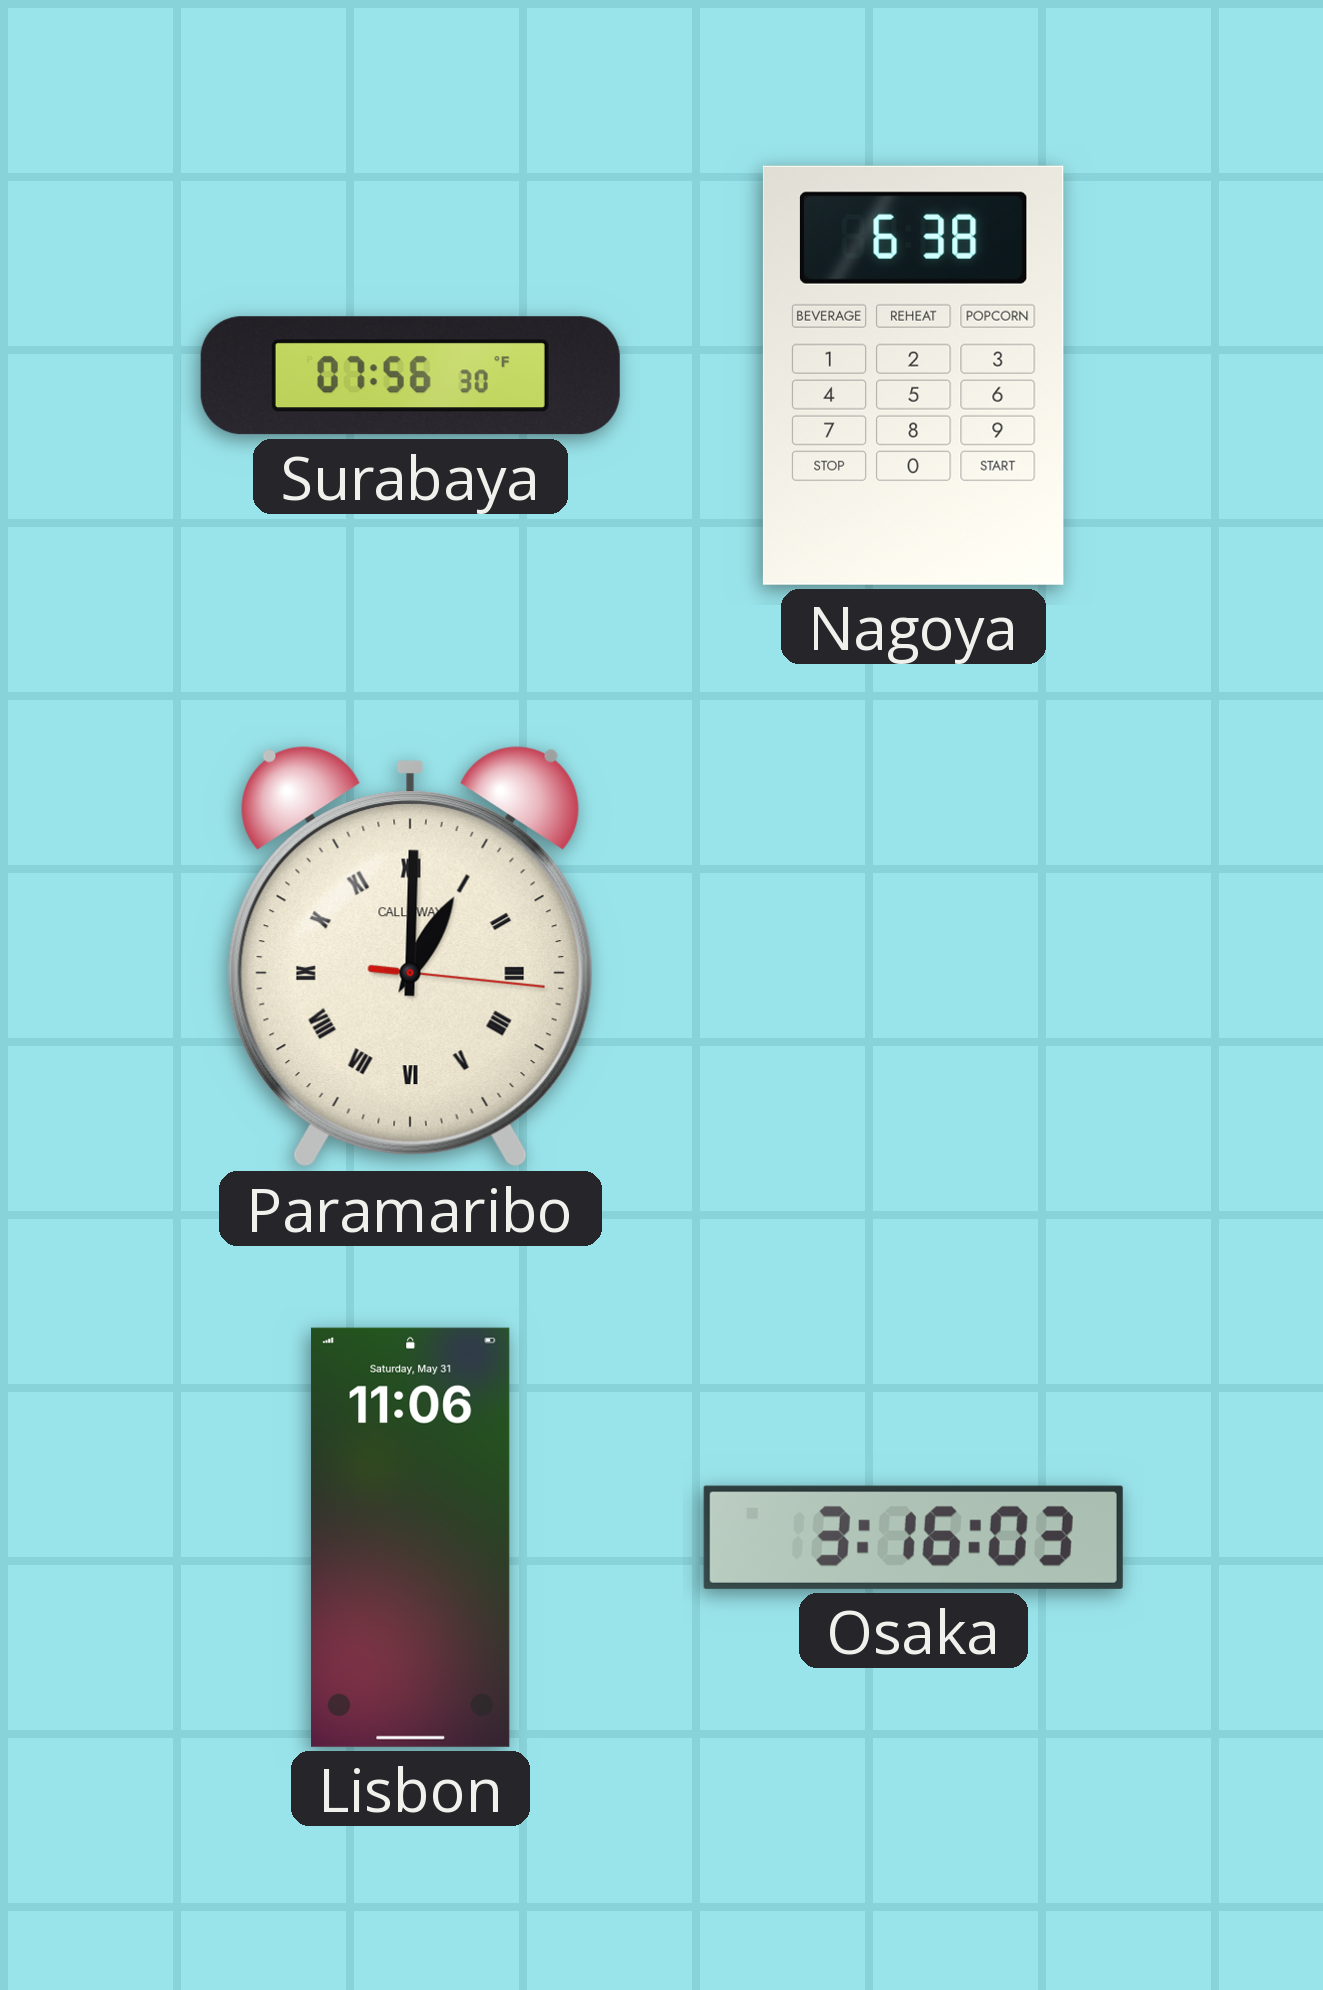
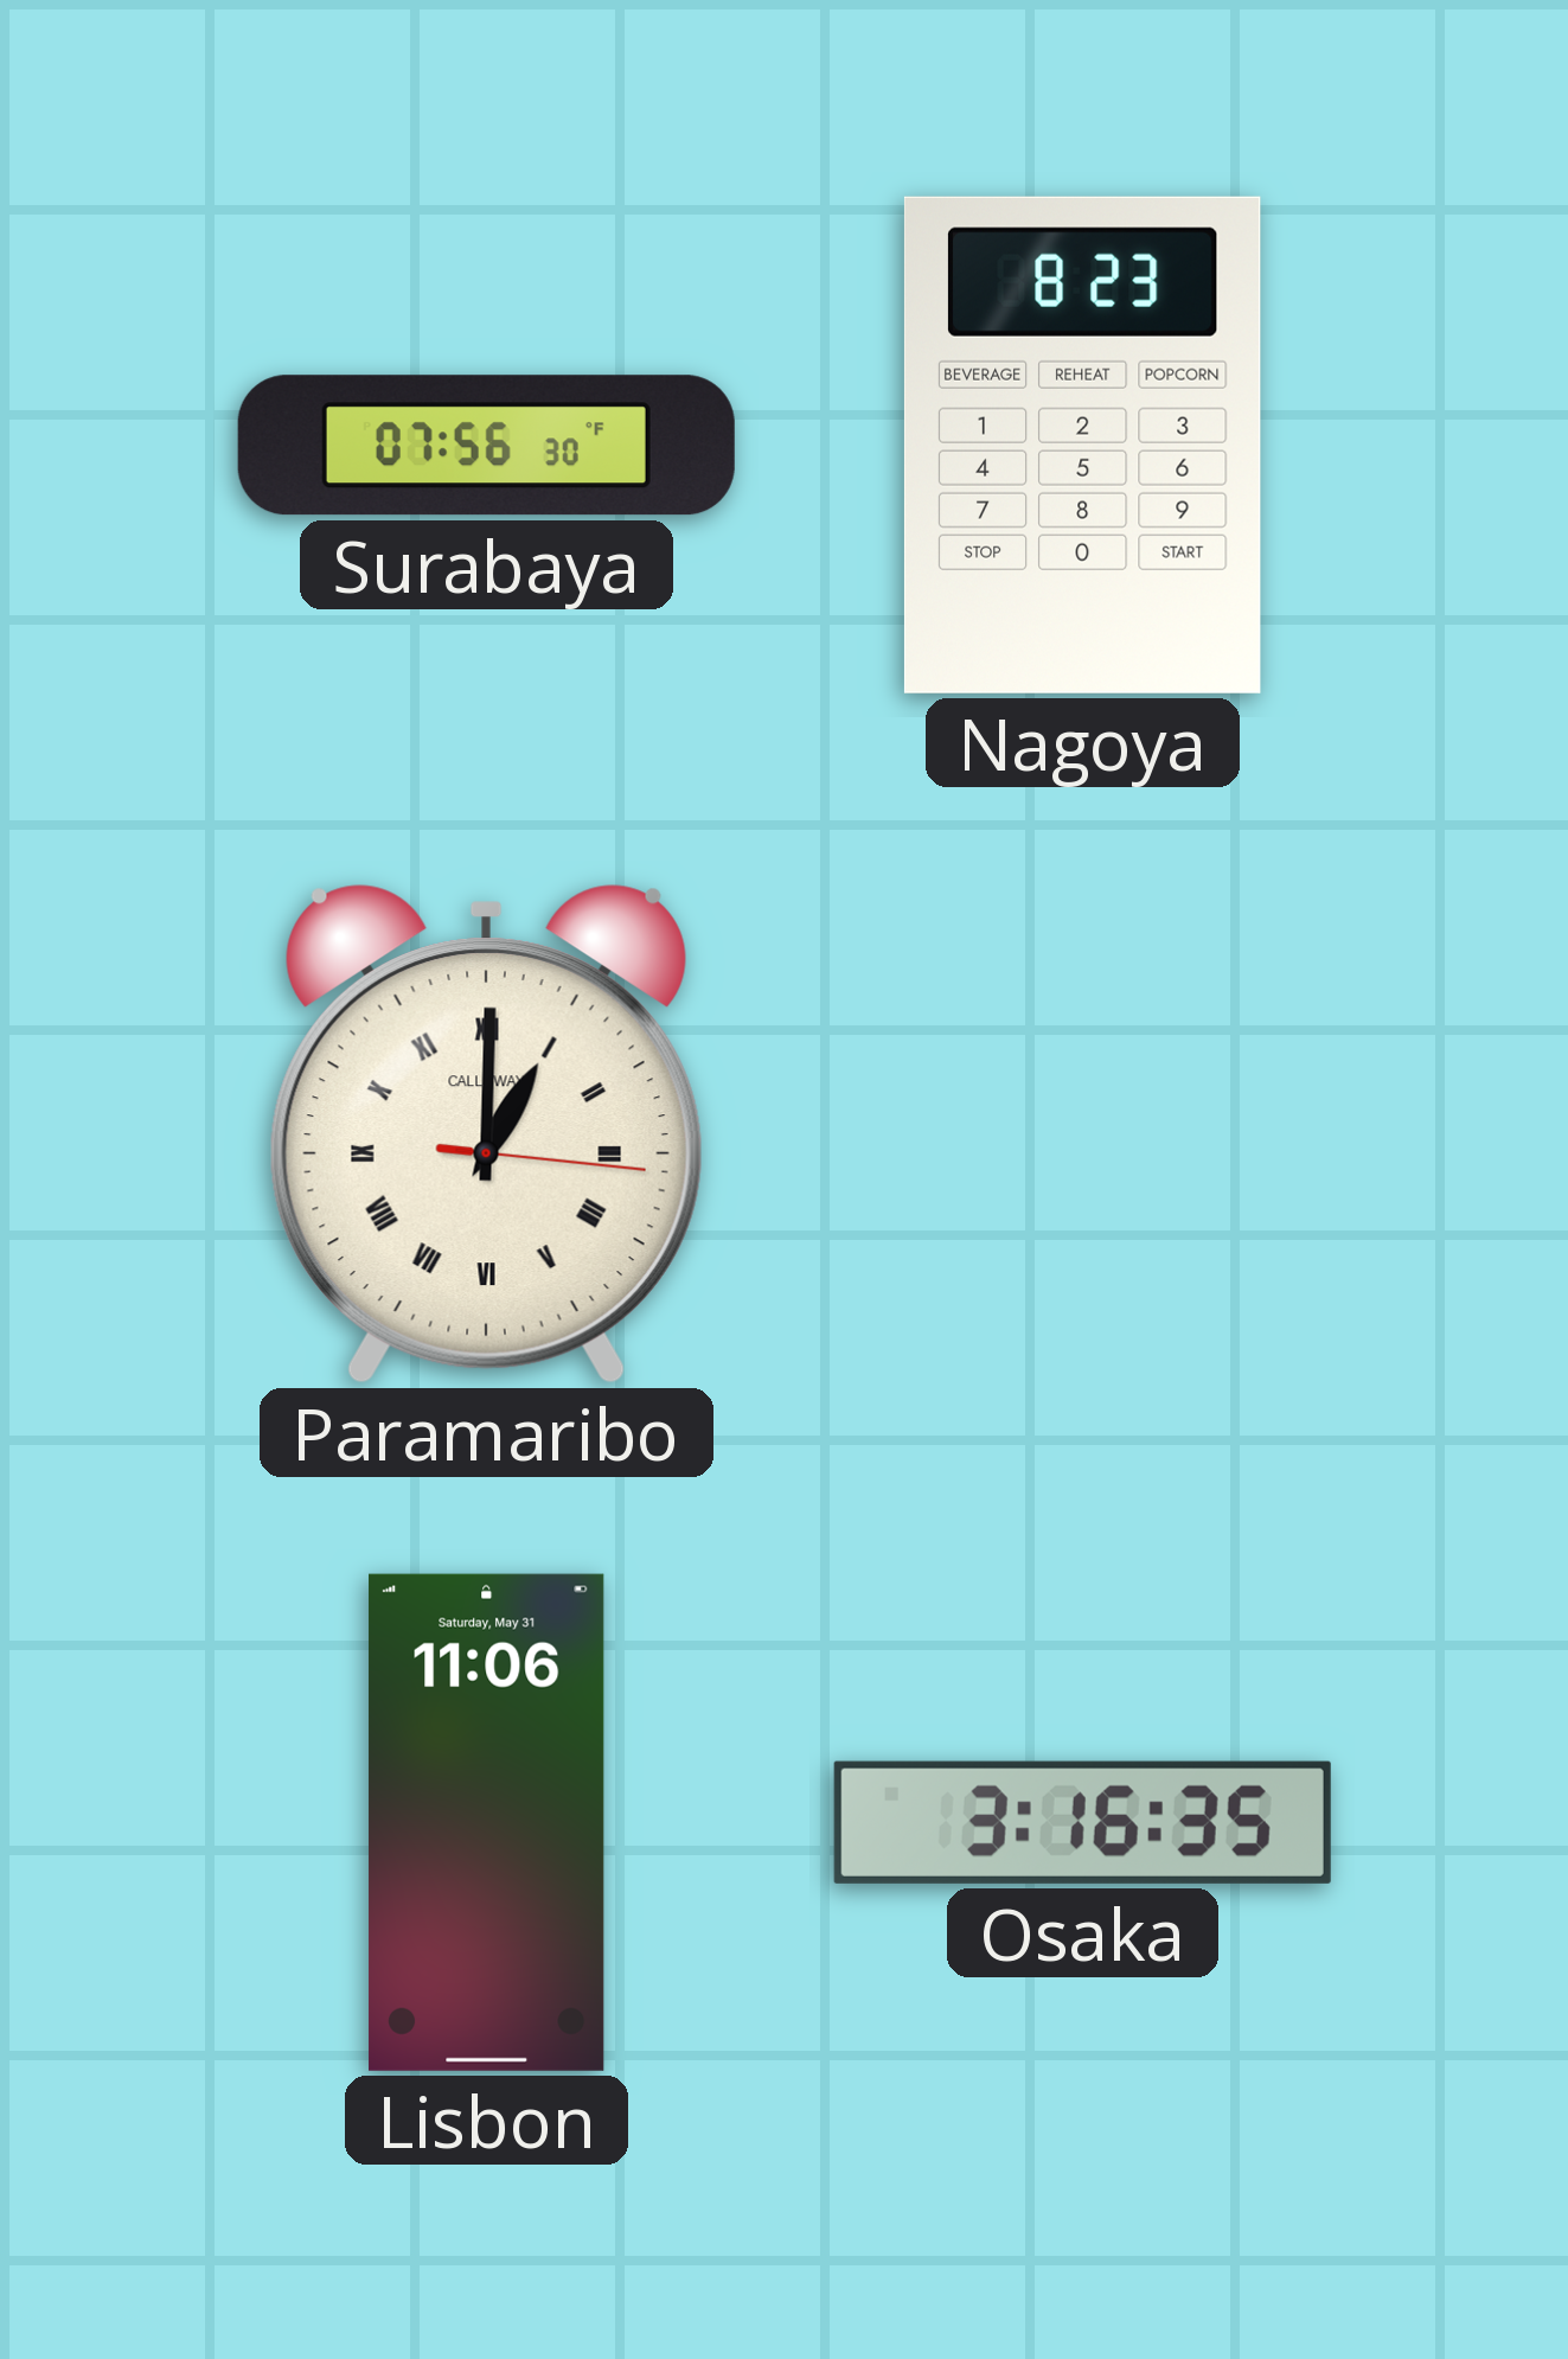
Nagoya: 6:38 -> 8:23
Osaka: 3:16:03 -> 3:16:35
